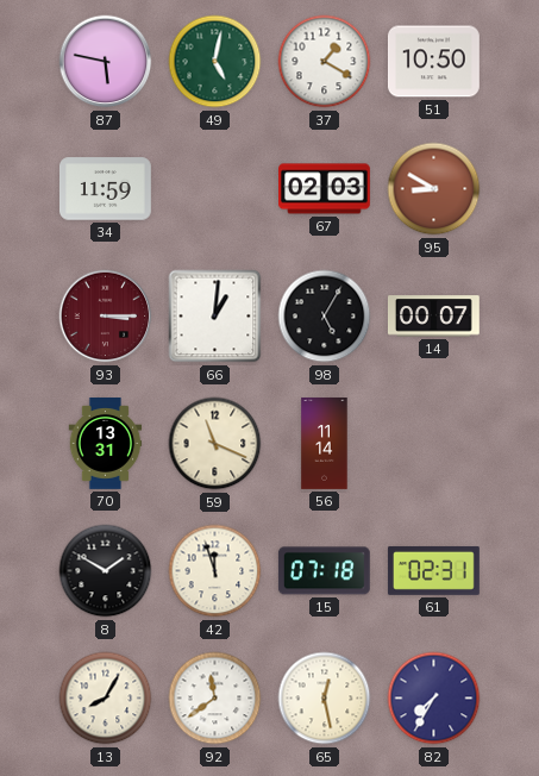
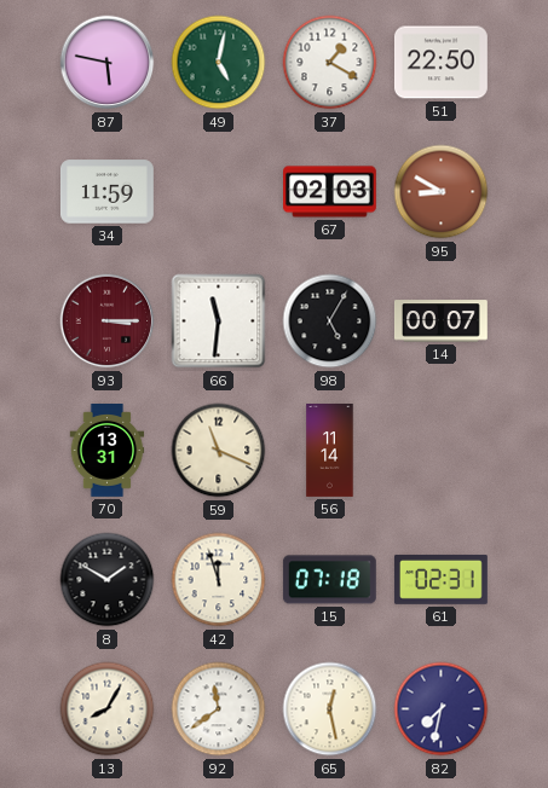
51: 10:50 -> 22:50
66: 1:01 -> 11:31
82: 7:35 -> 7:32
